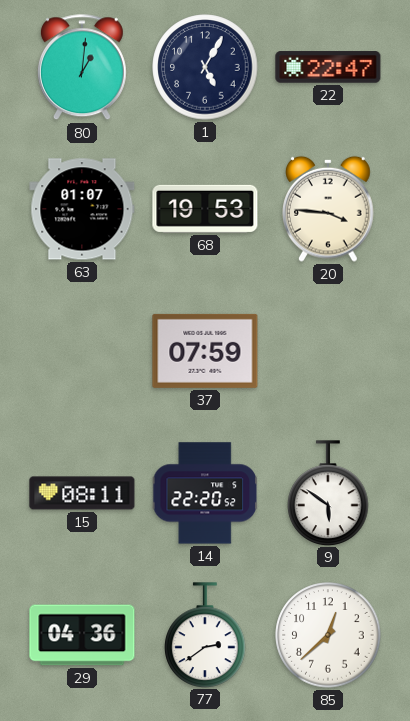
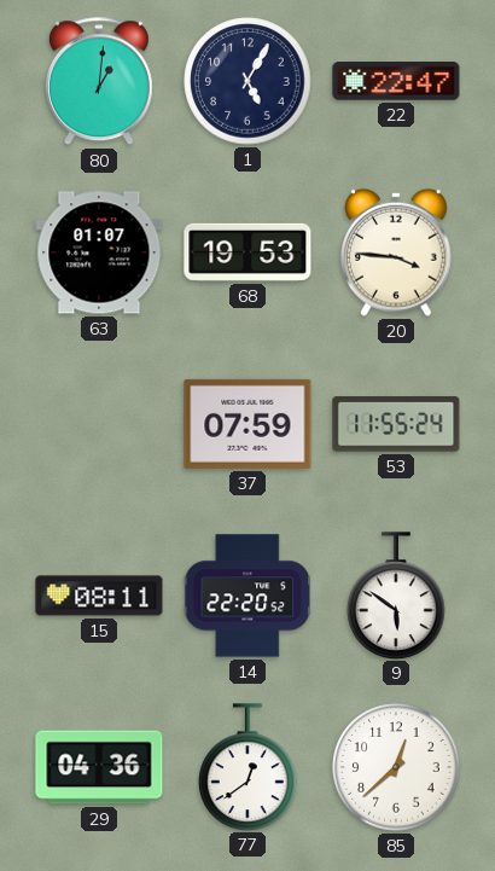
53: none -> 11:55
77: 2:39 -> 12:39
